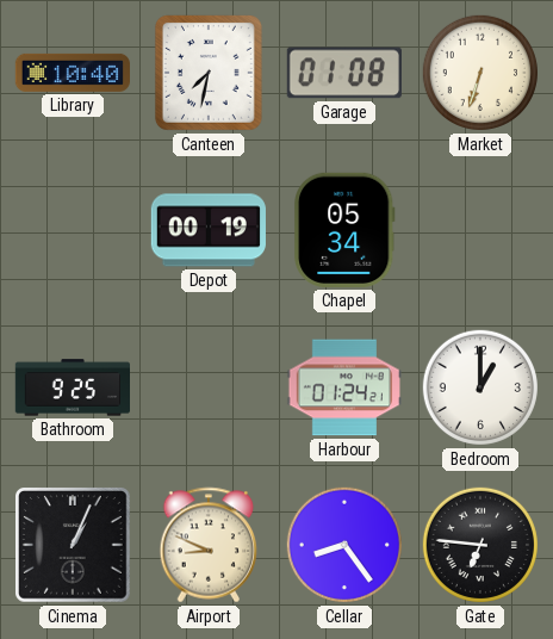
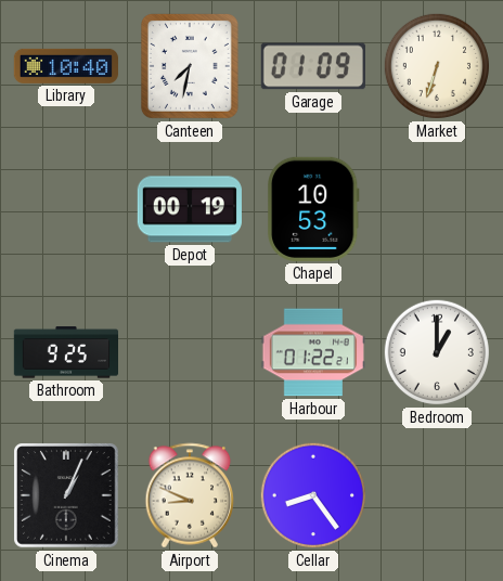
Garage: 01:08 -> 01:09
Chapel: 05:34 -> 10:53
Harbour: 01:24 -> 01:22
Gate: 6:46 -> none
